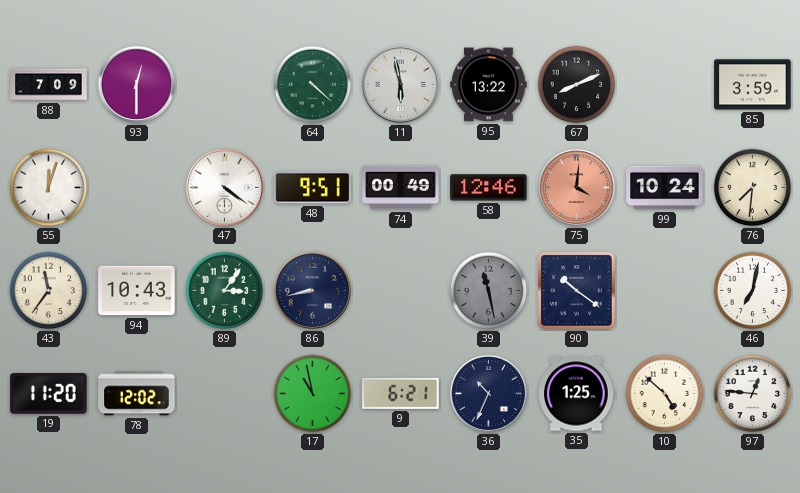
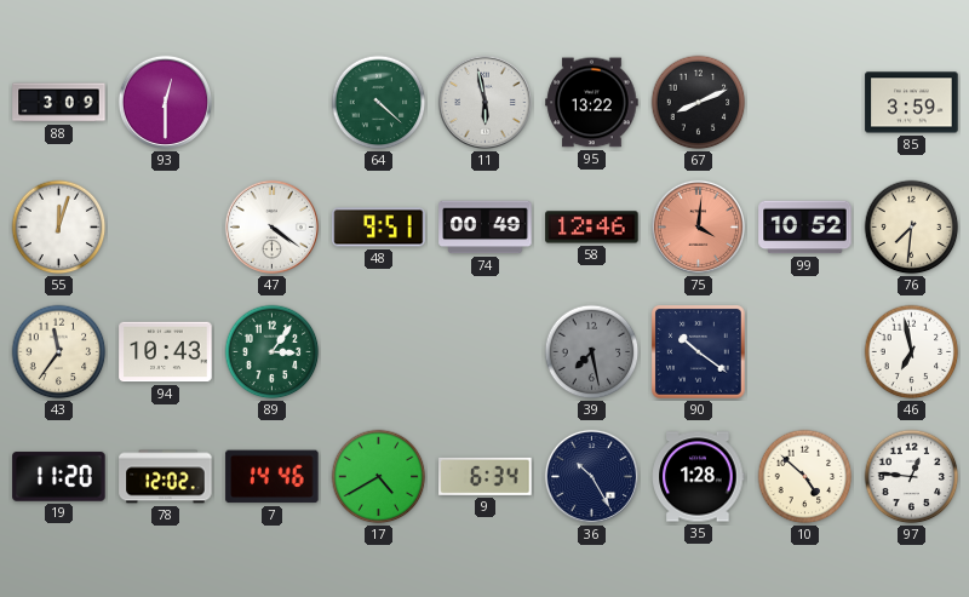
88: 7:09 -> 3:09
99: 10:24 -> 10:52
86: 8:43 -> none
39: 11:28 -> 7:28
46: 7:02 -> 6:58
7: none -> 14:46
17: 10:58 -> 4:40
9: 6:21 -> 6:34
36: 10:34 -> 10:25
35: 1:25 -> 1:28
